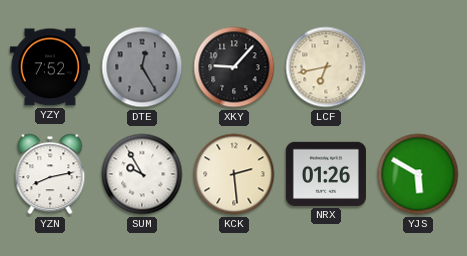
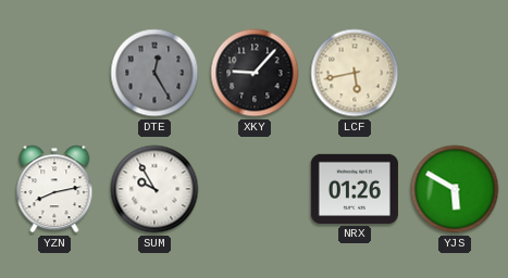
YZY: 7:52 -> none
LCF: 6:43 -> 5:43
KCK: 2:29 -> none
